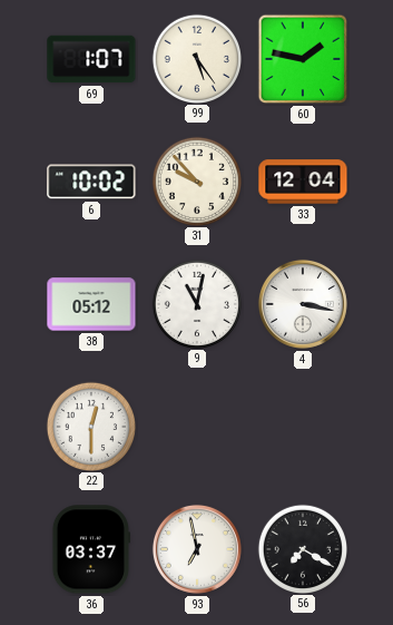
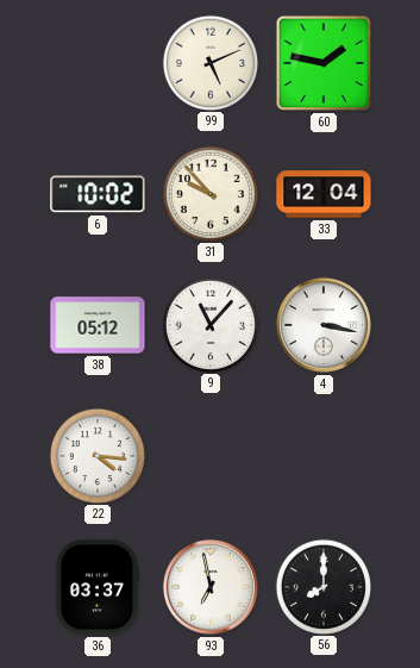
69: 1:07 -> none
99: 5:24 -> 5:11
9: 11:02 -> 11:07
22: 12:30 -> 4:16
56: 7:20 -> 8:00
